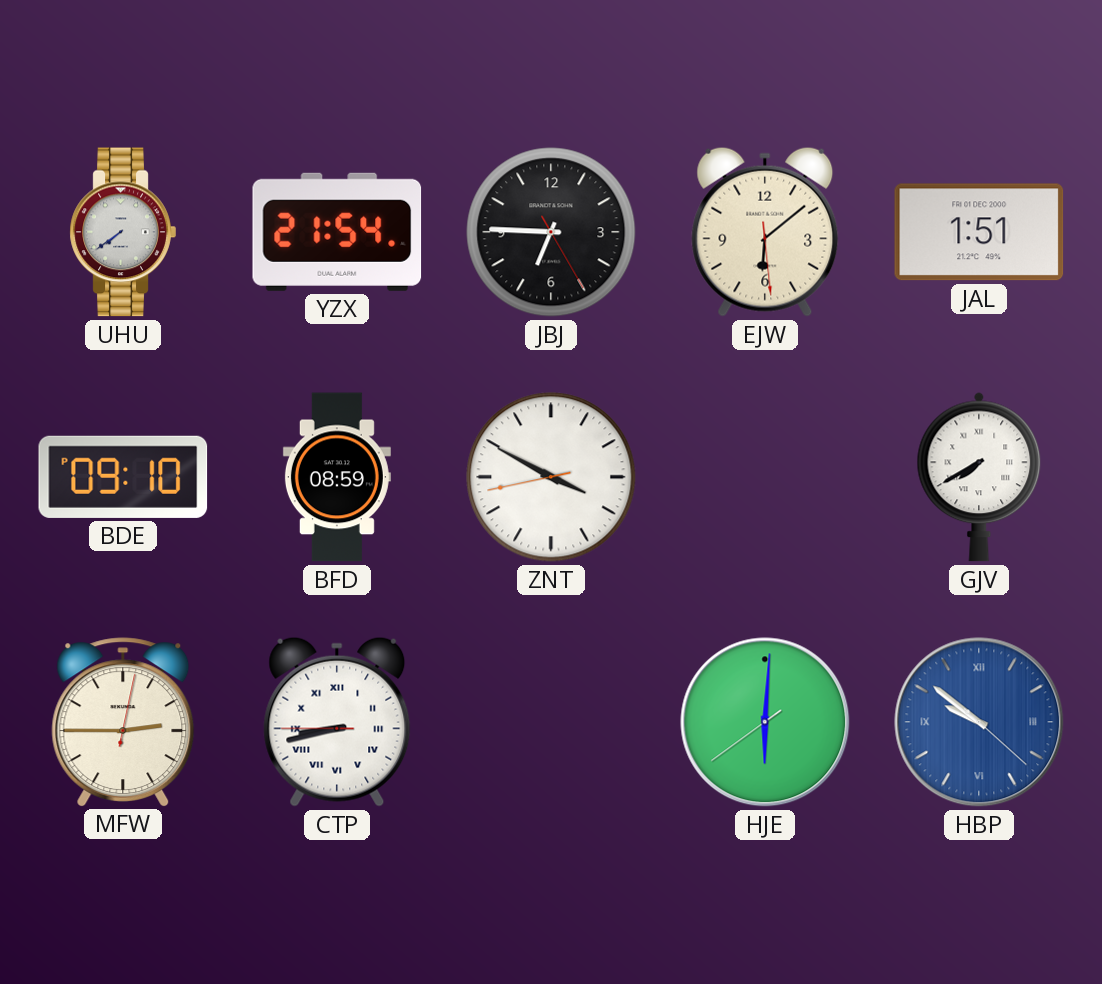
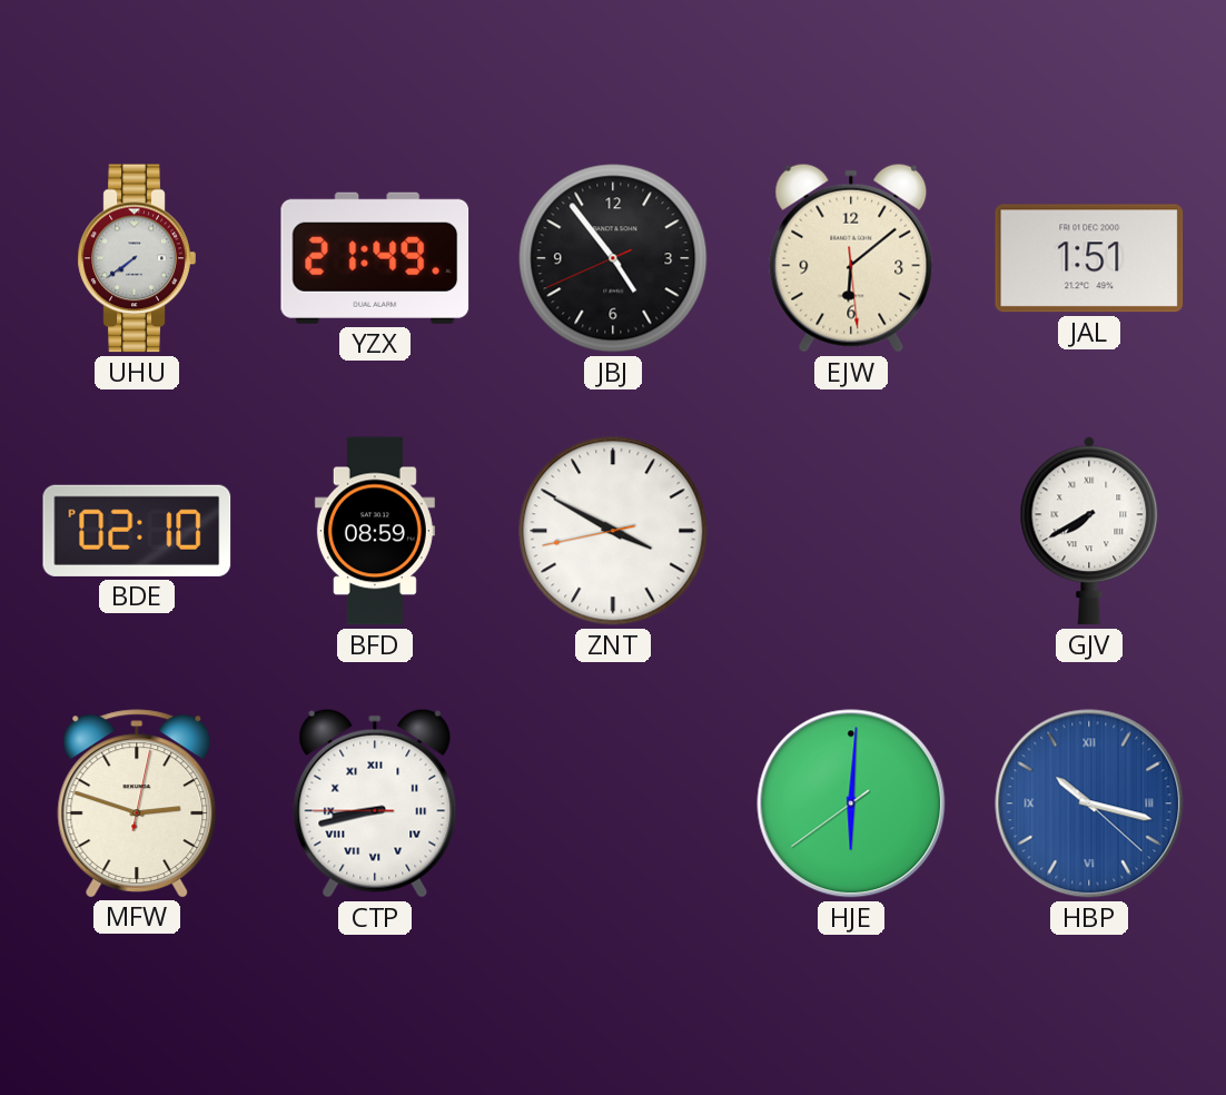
YZX: 21:54 -> 21:49
JBJ: 6:45 -> 4:53
BDE: 09:10 -> 02:10
MFW: 2:45 -> 2:48
HBP: 9:51 -> 10:17
